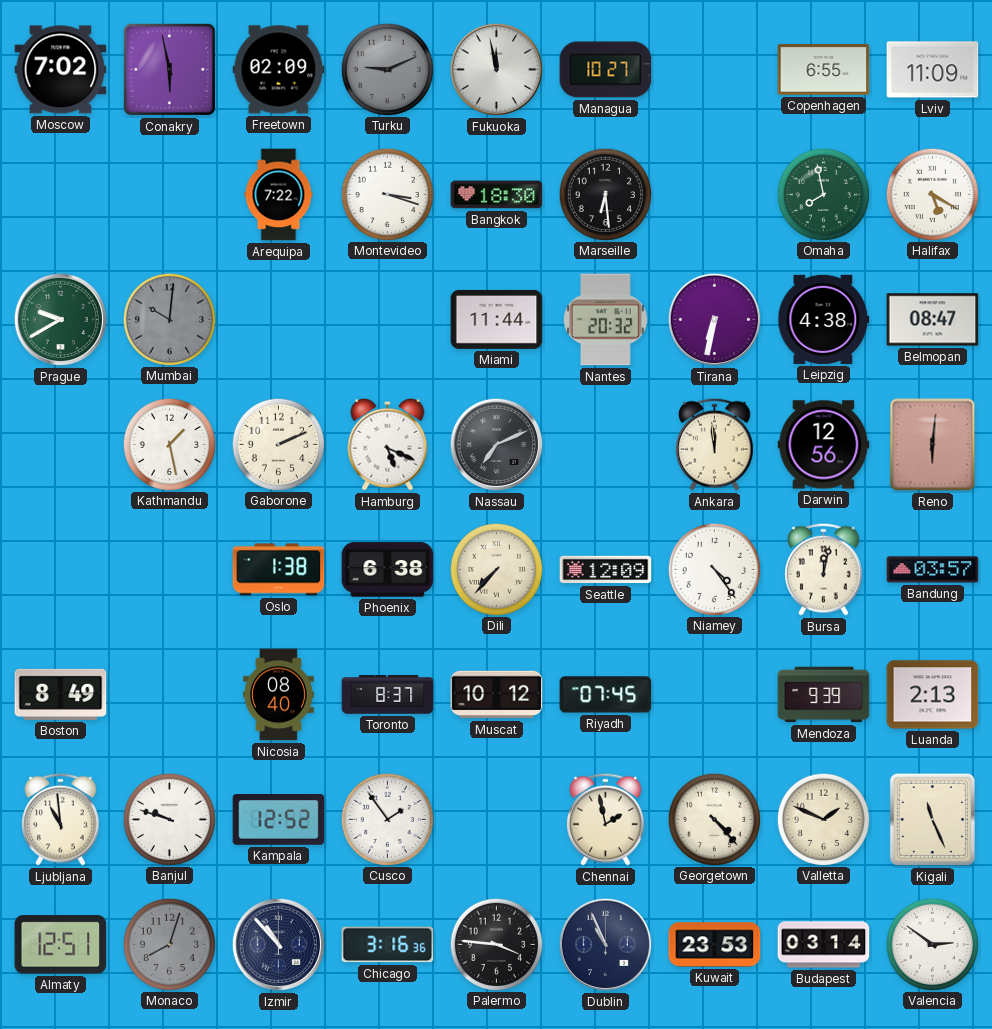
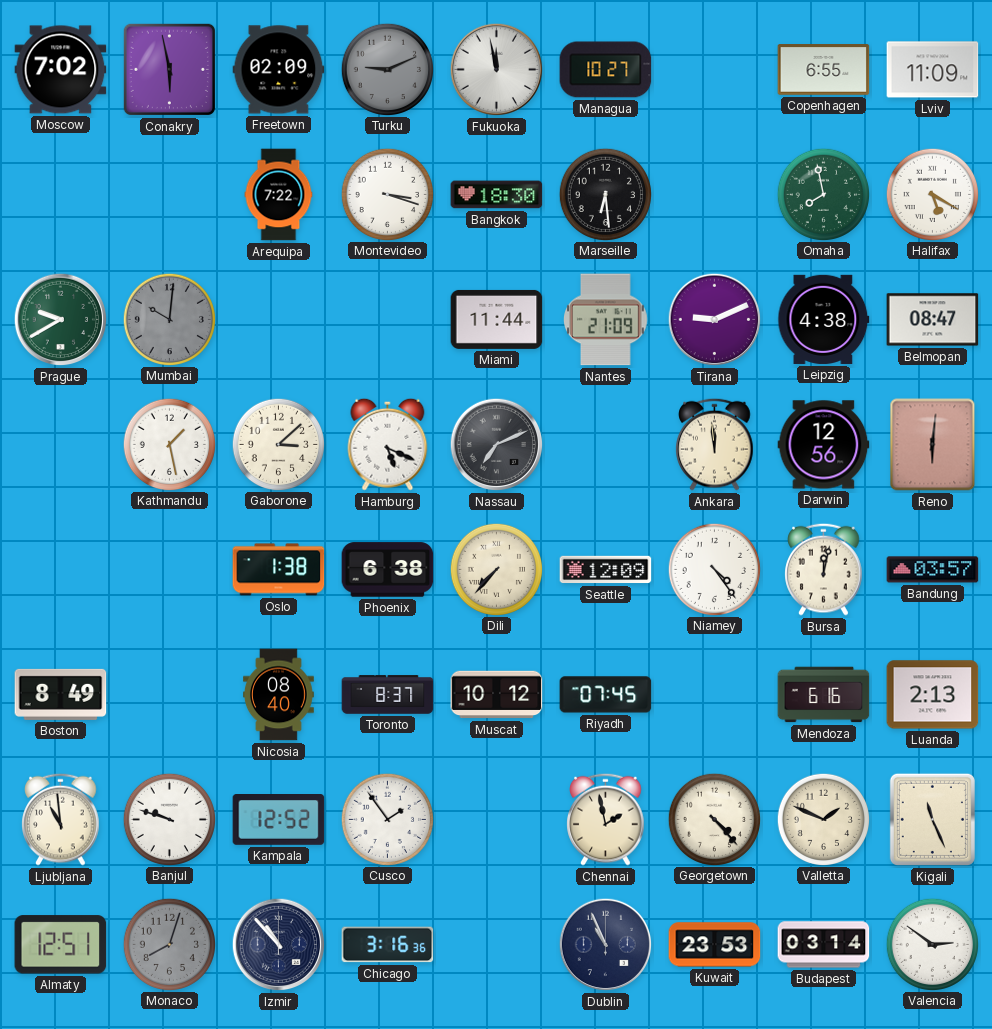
Nantes: 20:32 -> 21:09
Tirana: 6:32 -> 9:11
Gaborone: 2:11 -> 3:08
Mendoza: 9:39 -> 6:16
Palermo: 3:46 -> none
